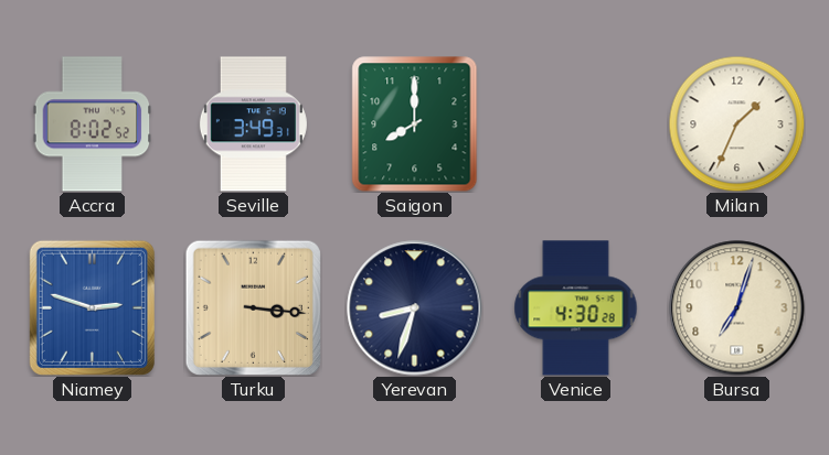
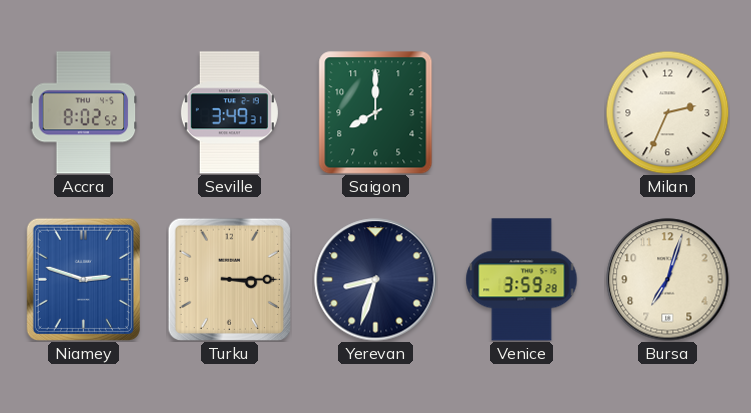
Milan: 1:34 -> 2:34
Turku: 3:16 -> 3:15
Venice: 4:30 -> 3:59
